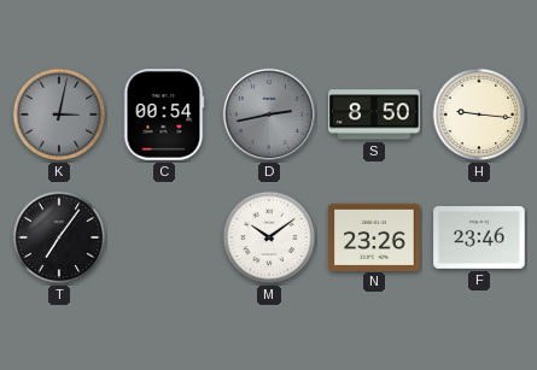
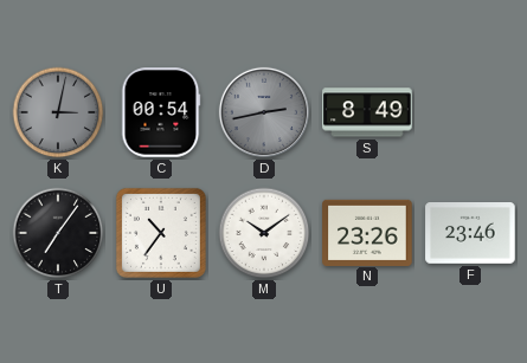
S: 8:50 -> 8:49
H: 9:16 -> none
U: none -> 10:36
